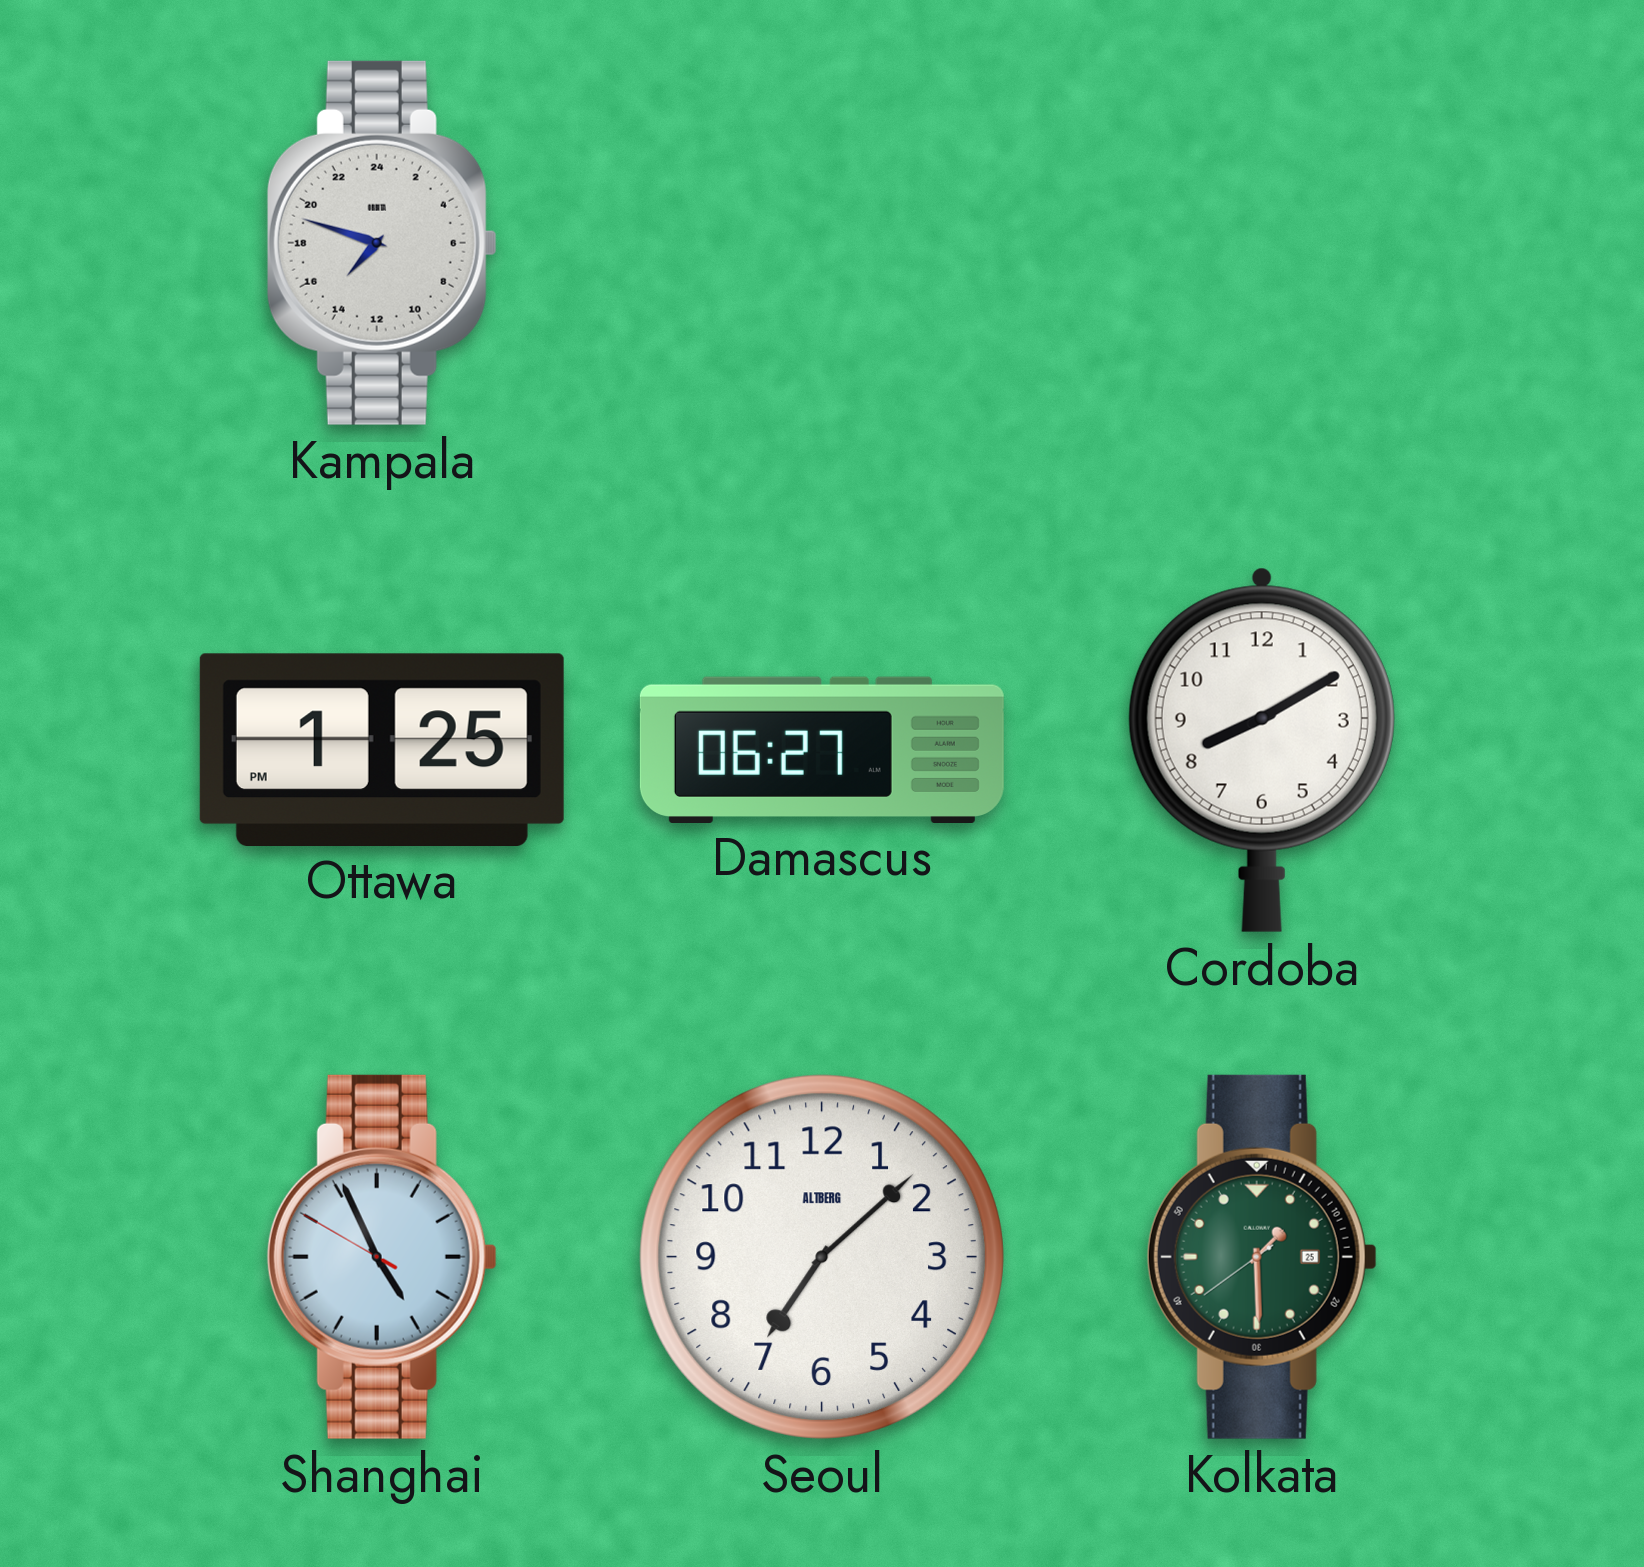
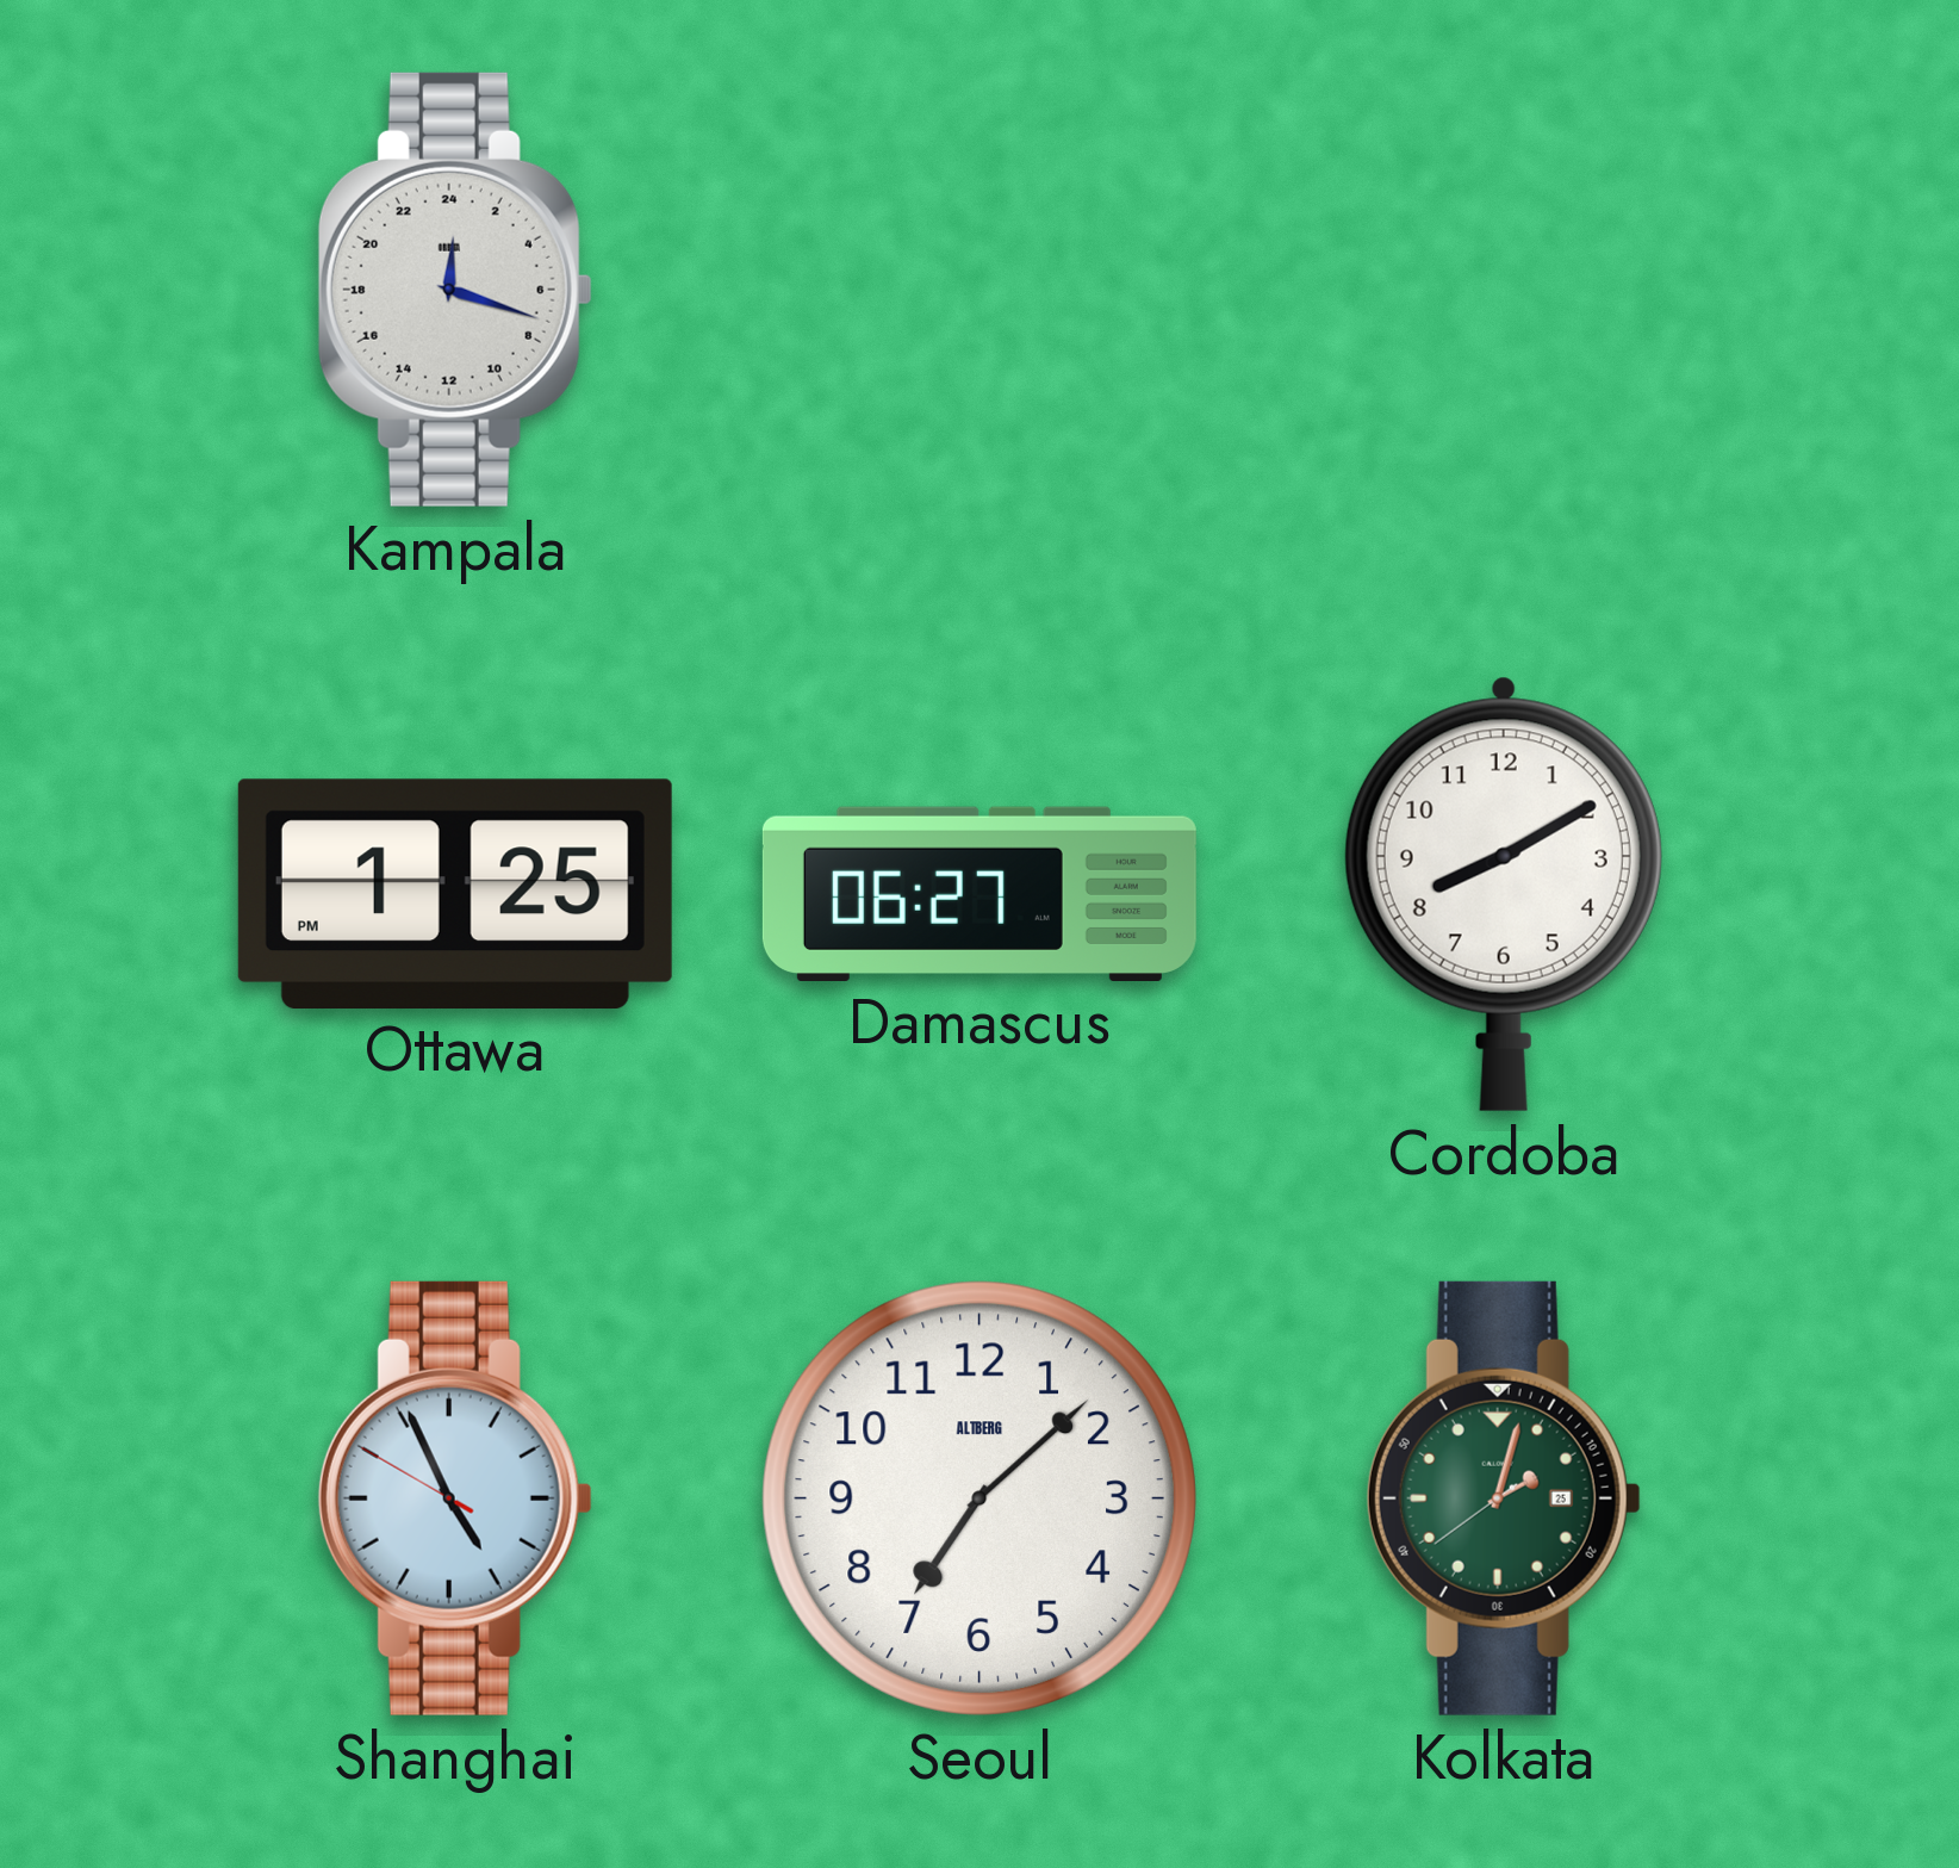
Kampala: 14:48 -> 0:18
Kolkata: 1:29 -> 2:02
